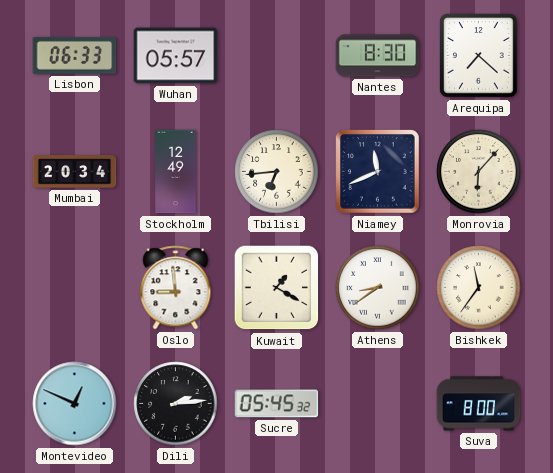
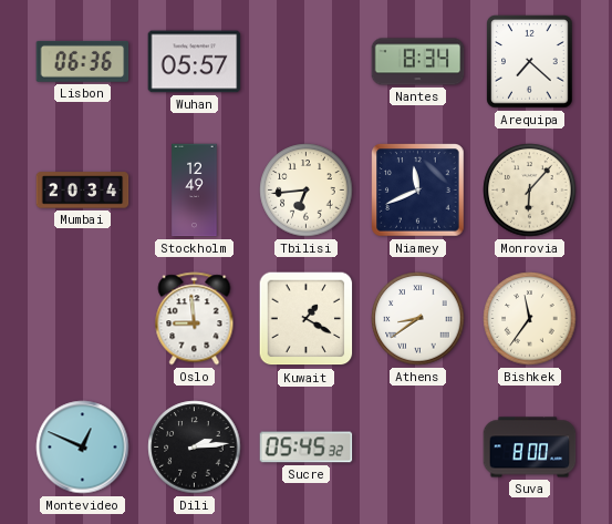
Lisbon: 06:33 -> 06:36
Nantes: 8:30 -> 8:34
